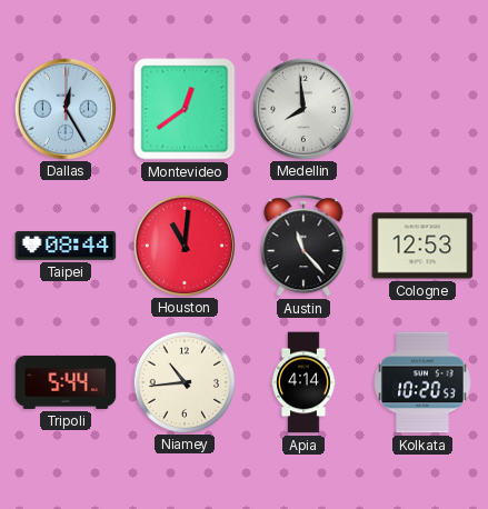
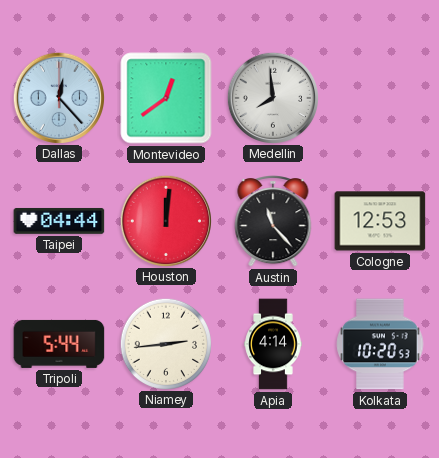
Dallas: 12:25 -> 12:23
Taipei: 08:44 -> 04:44
Houston: 11:01 -> 12:01
Niamey: 10:44 -> 2:44
